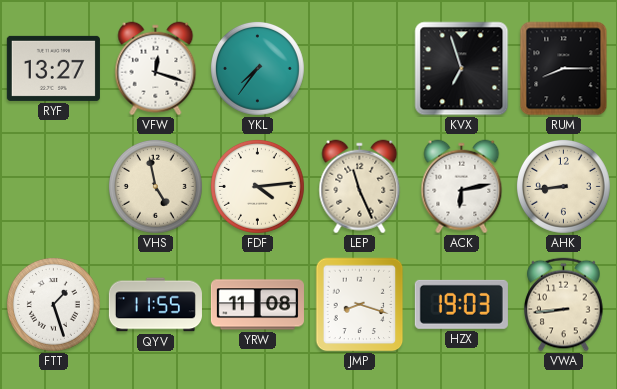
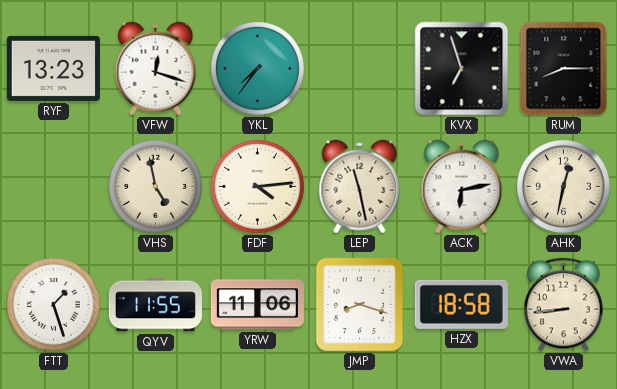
RYF: 13:27 -> 13:23
LEP: 11:26 -> 11:28
AHK: 8:44 -> 12:32
YRW: 11:08 -> 11:06
HZX: 19:03 -> 18:58
